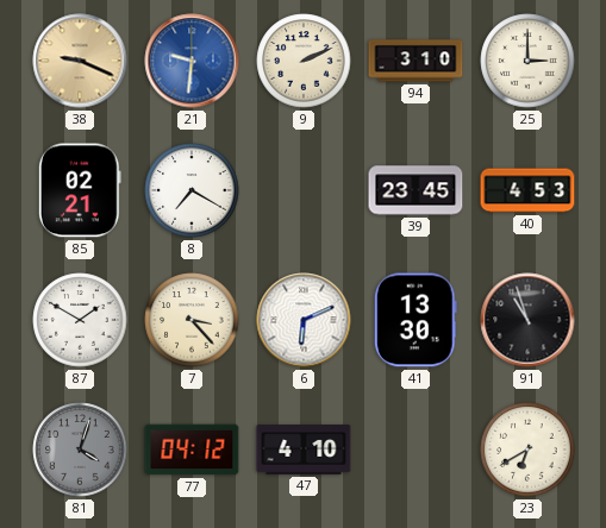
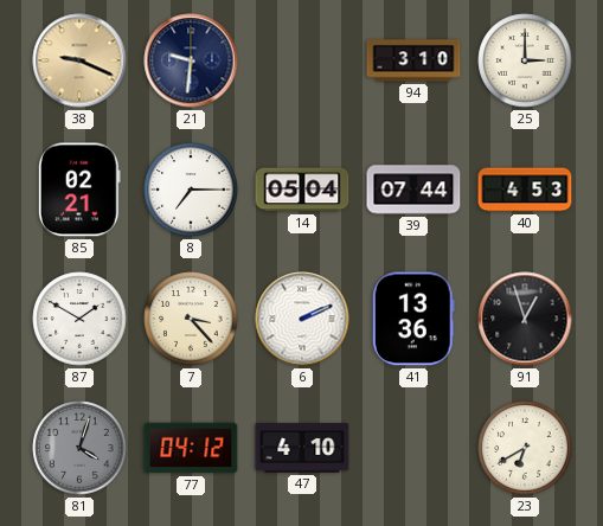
21 dial: blue -> navy
9: 2:11 -> none
8: 7:20 -> 7:15
14: none -> 05:04
39: 23:45 -> 07:44
6: 6:11 -> 2:11
41: 13:30 -> 13:36
91: 10:57 -> 12:57
